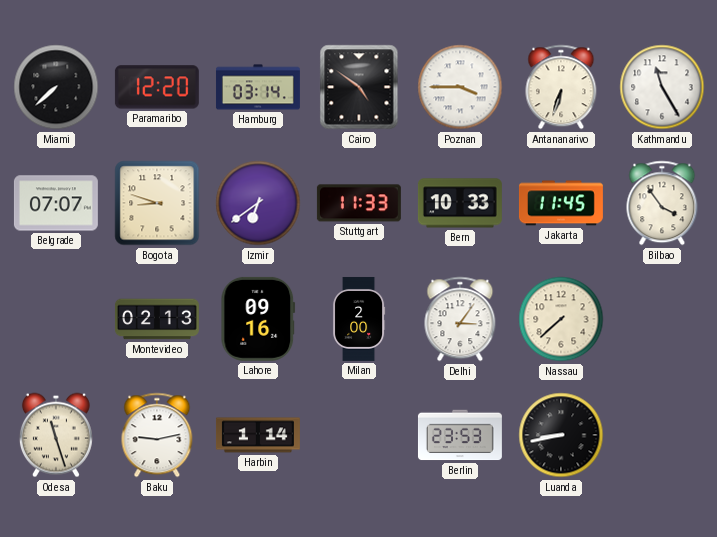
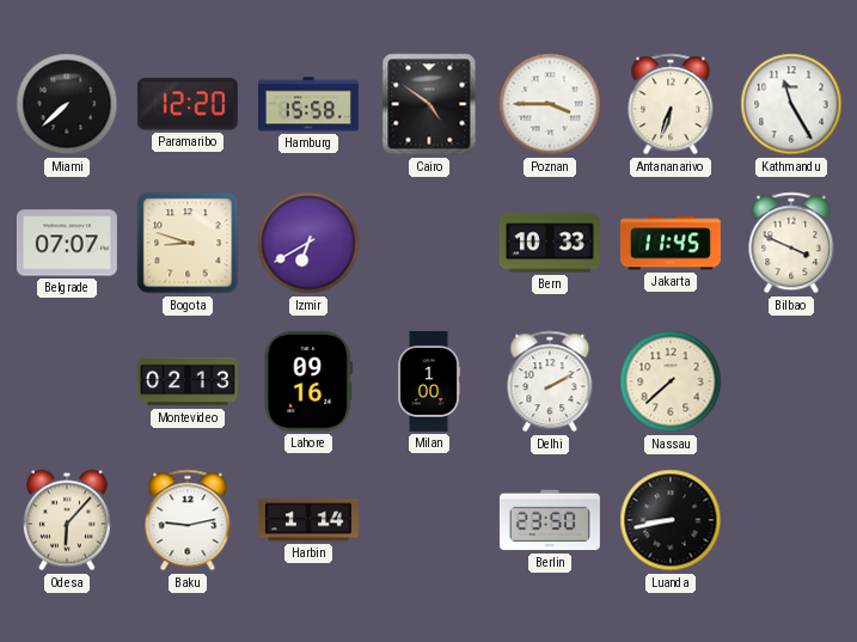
Hamburg: 03:14 -> 15:58
Izmir: 6:39 -> 6:40
Stuttgart: 11:33 -> none
Bilbao: 3:54 -> 3:49
Milan: 2:00 -> 1:00
Delhi: 3:06 -> 2:10
Odesa: 11:27 -> 6:07
Berlin: 23:53 -> 23:50
